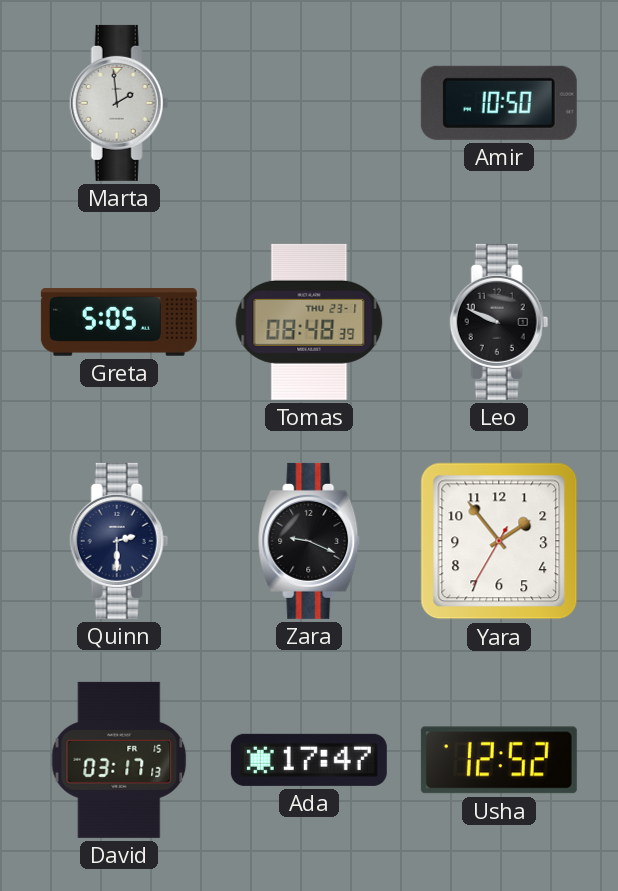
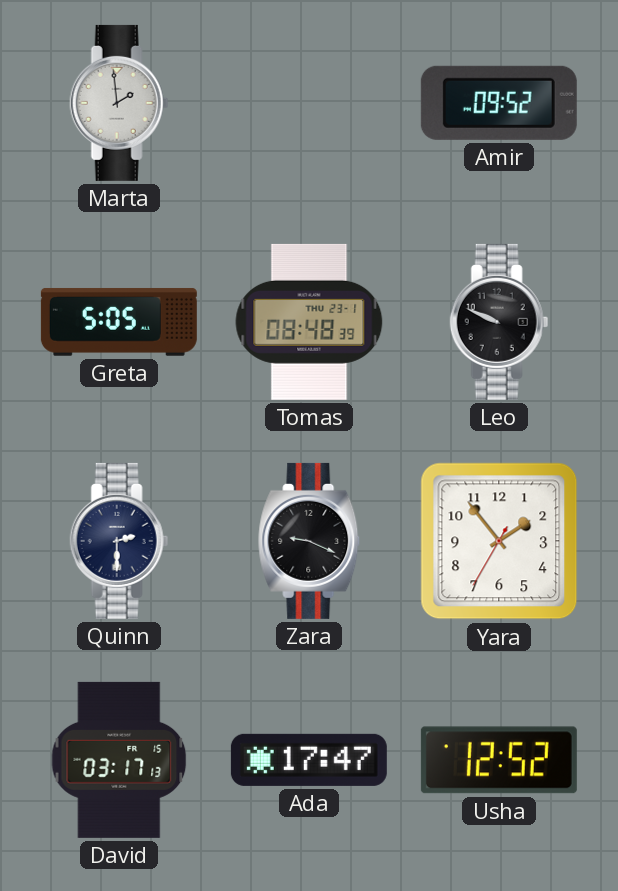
Amir: 10:50 -> 09:52
